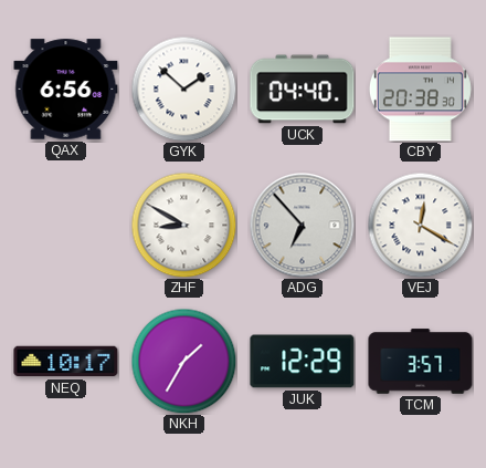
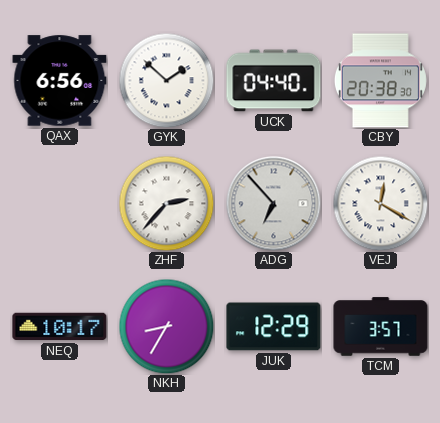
ZHF: 8:50 -> 2:37
NKH: 1:35 -> 8:35
